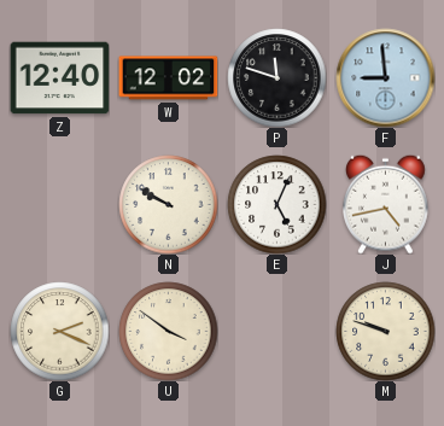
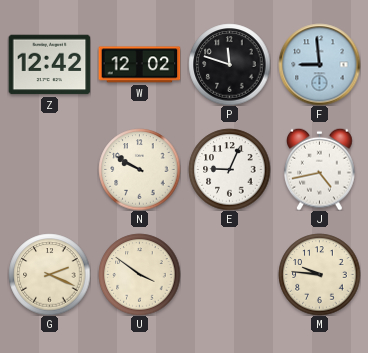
Z: 12:40 -> 12:42
E: 5:04 -> 9:04
M: 9:48 -> 9:46
